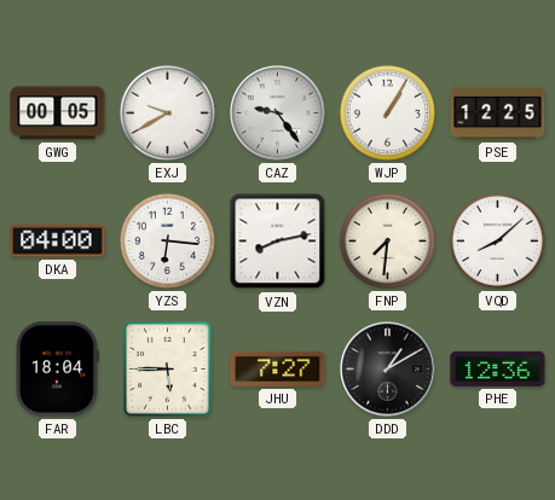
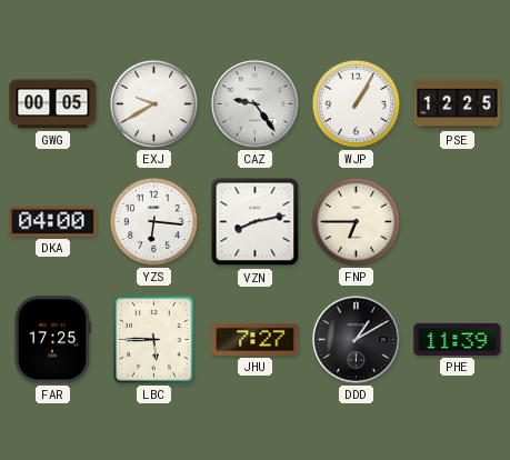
FNP: 7:31 -> 6:45
VQD: 8:08 -> none
FAR: 18:04 -> 17:25
PHE: 12:36 -> 11:39
